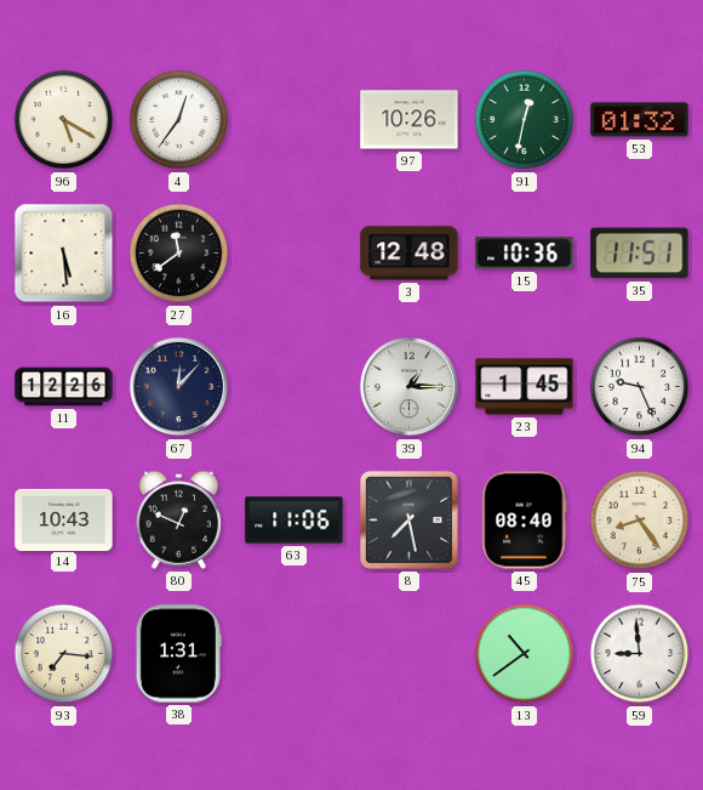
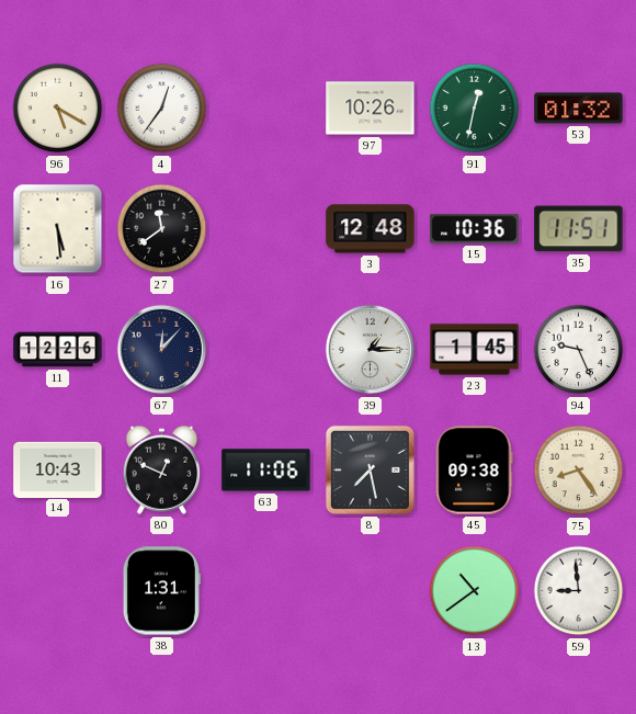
45: 08:40 -> 09:38
93: 7:16 -> none
